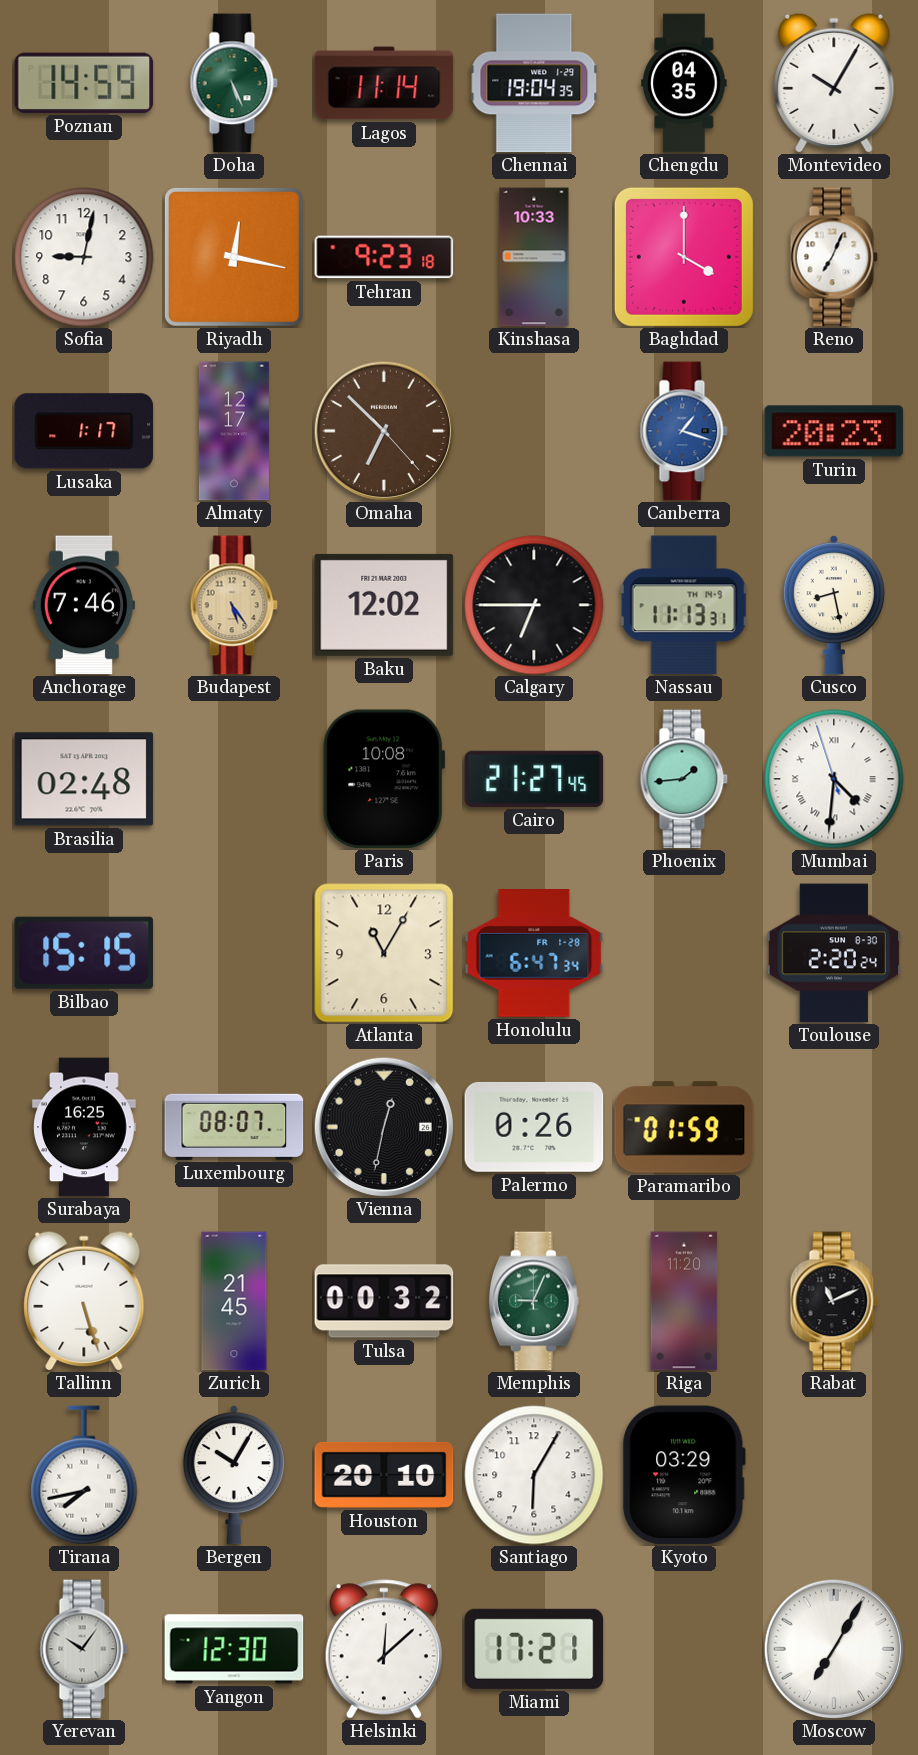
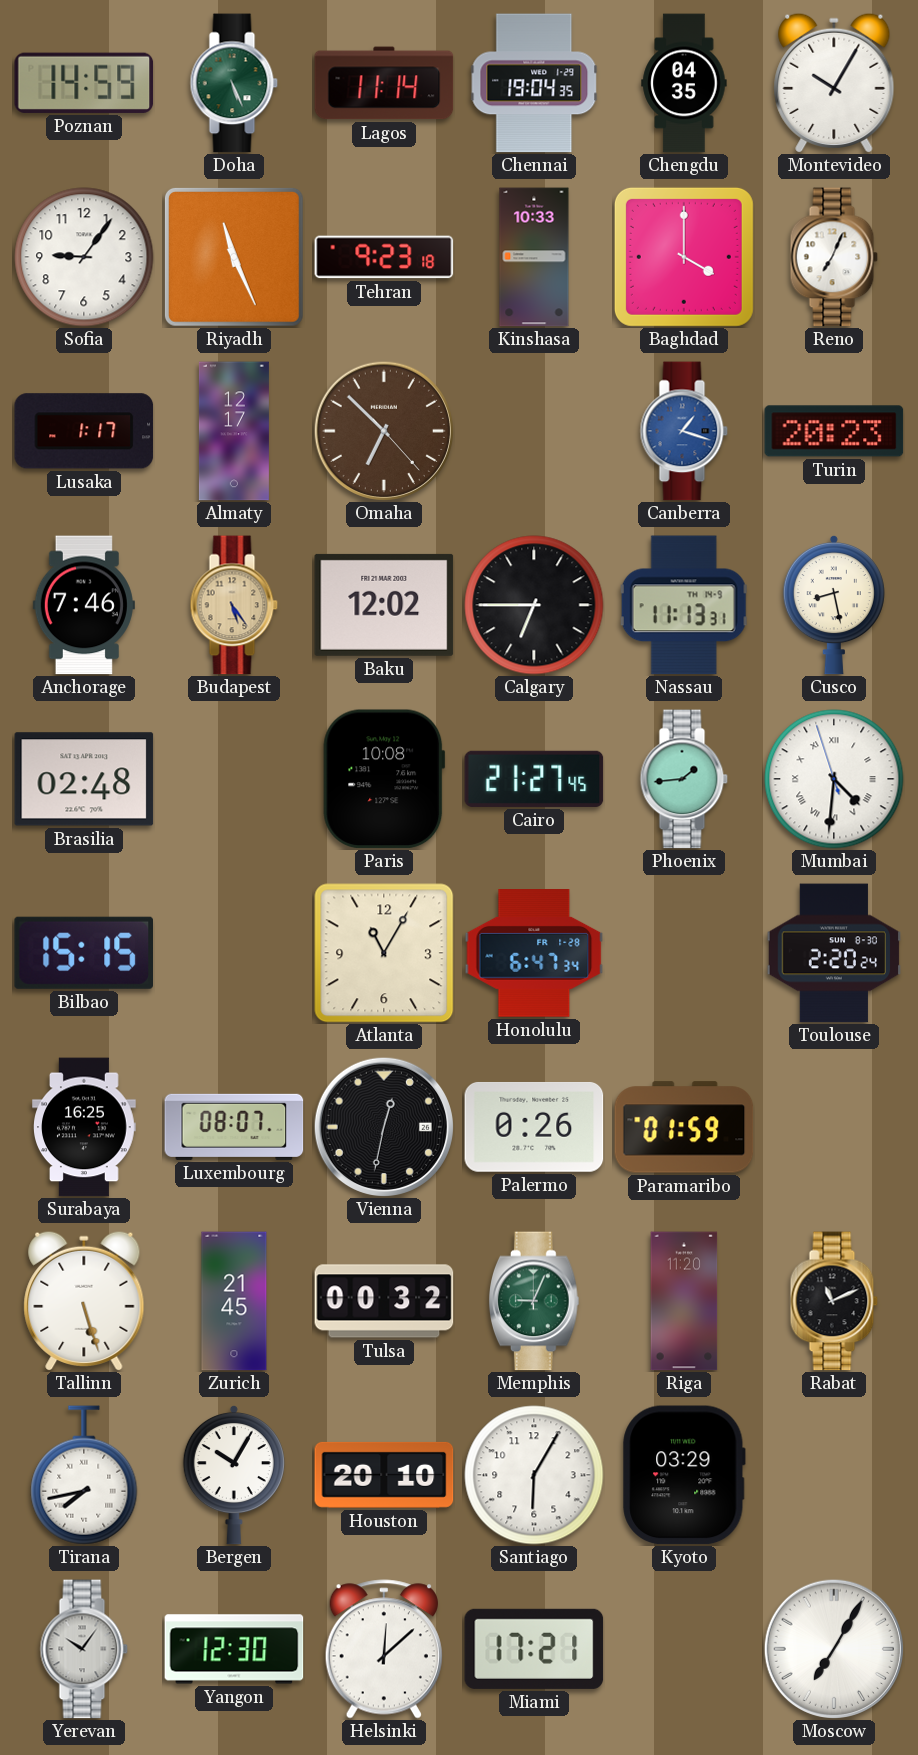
Sofia: 9:02 -> 9:06
Riyadh: 12:17 -> 11:26
